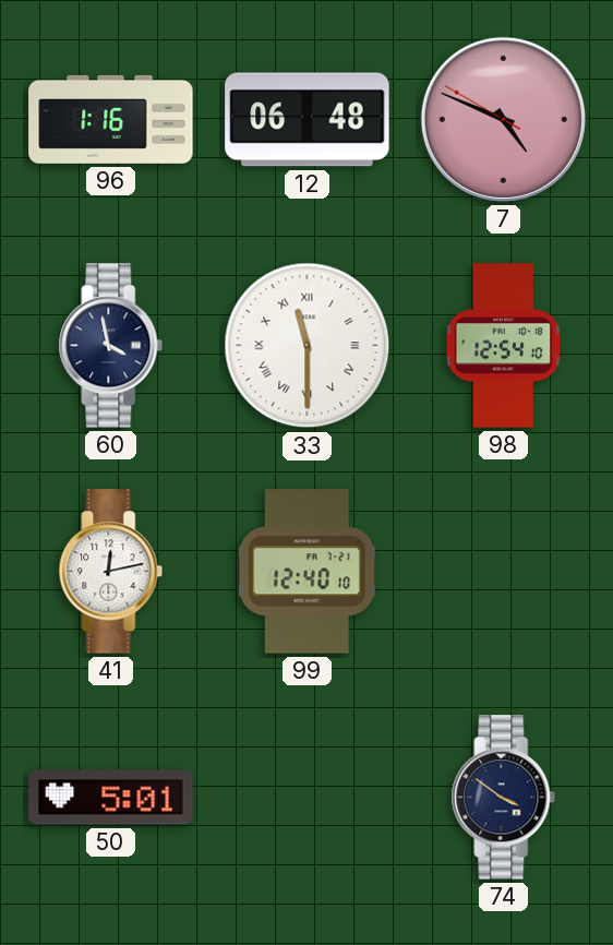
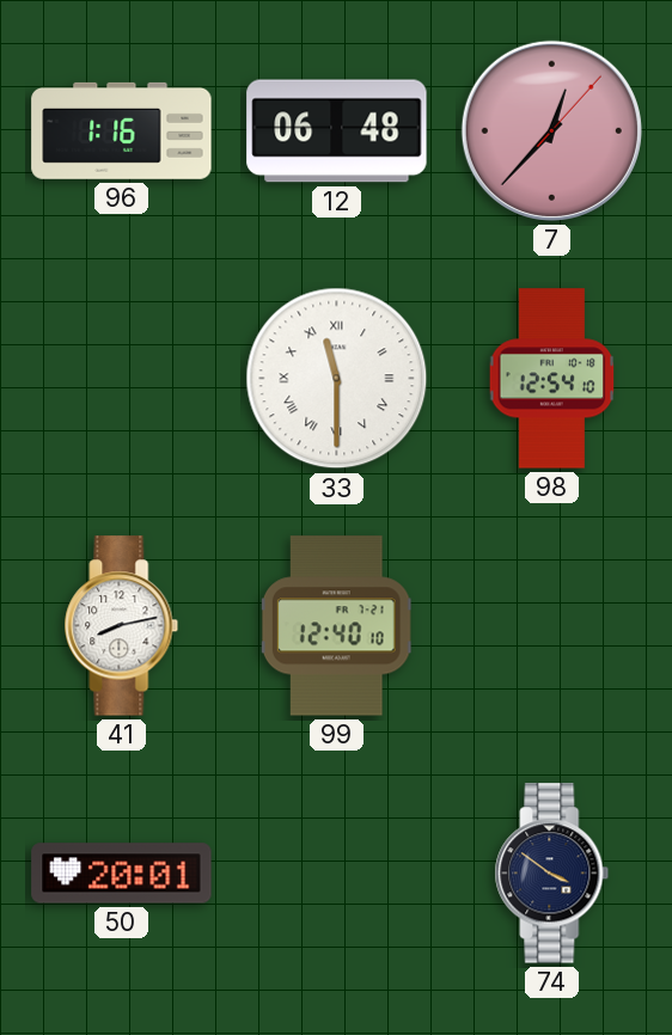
7: 4:48 -> 12:37
60: 3:58 -> none
41: 12:13 -> 8:13
50: 5:01 -> 20:01
